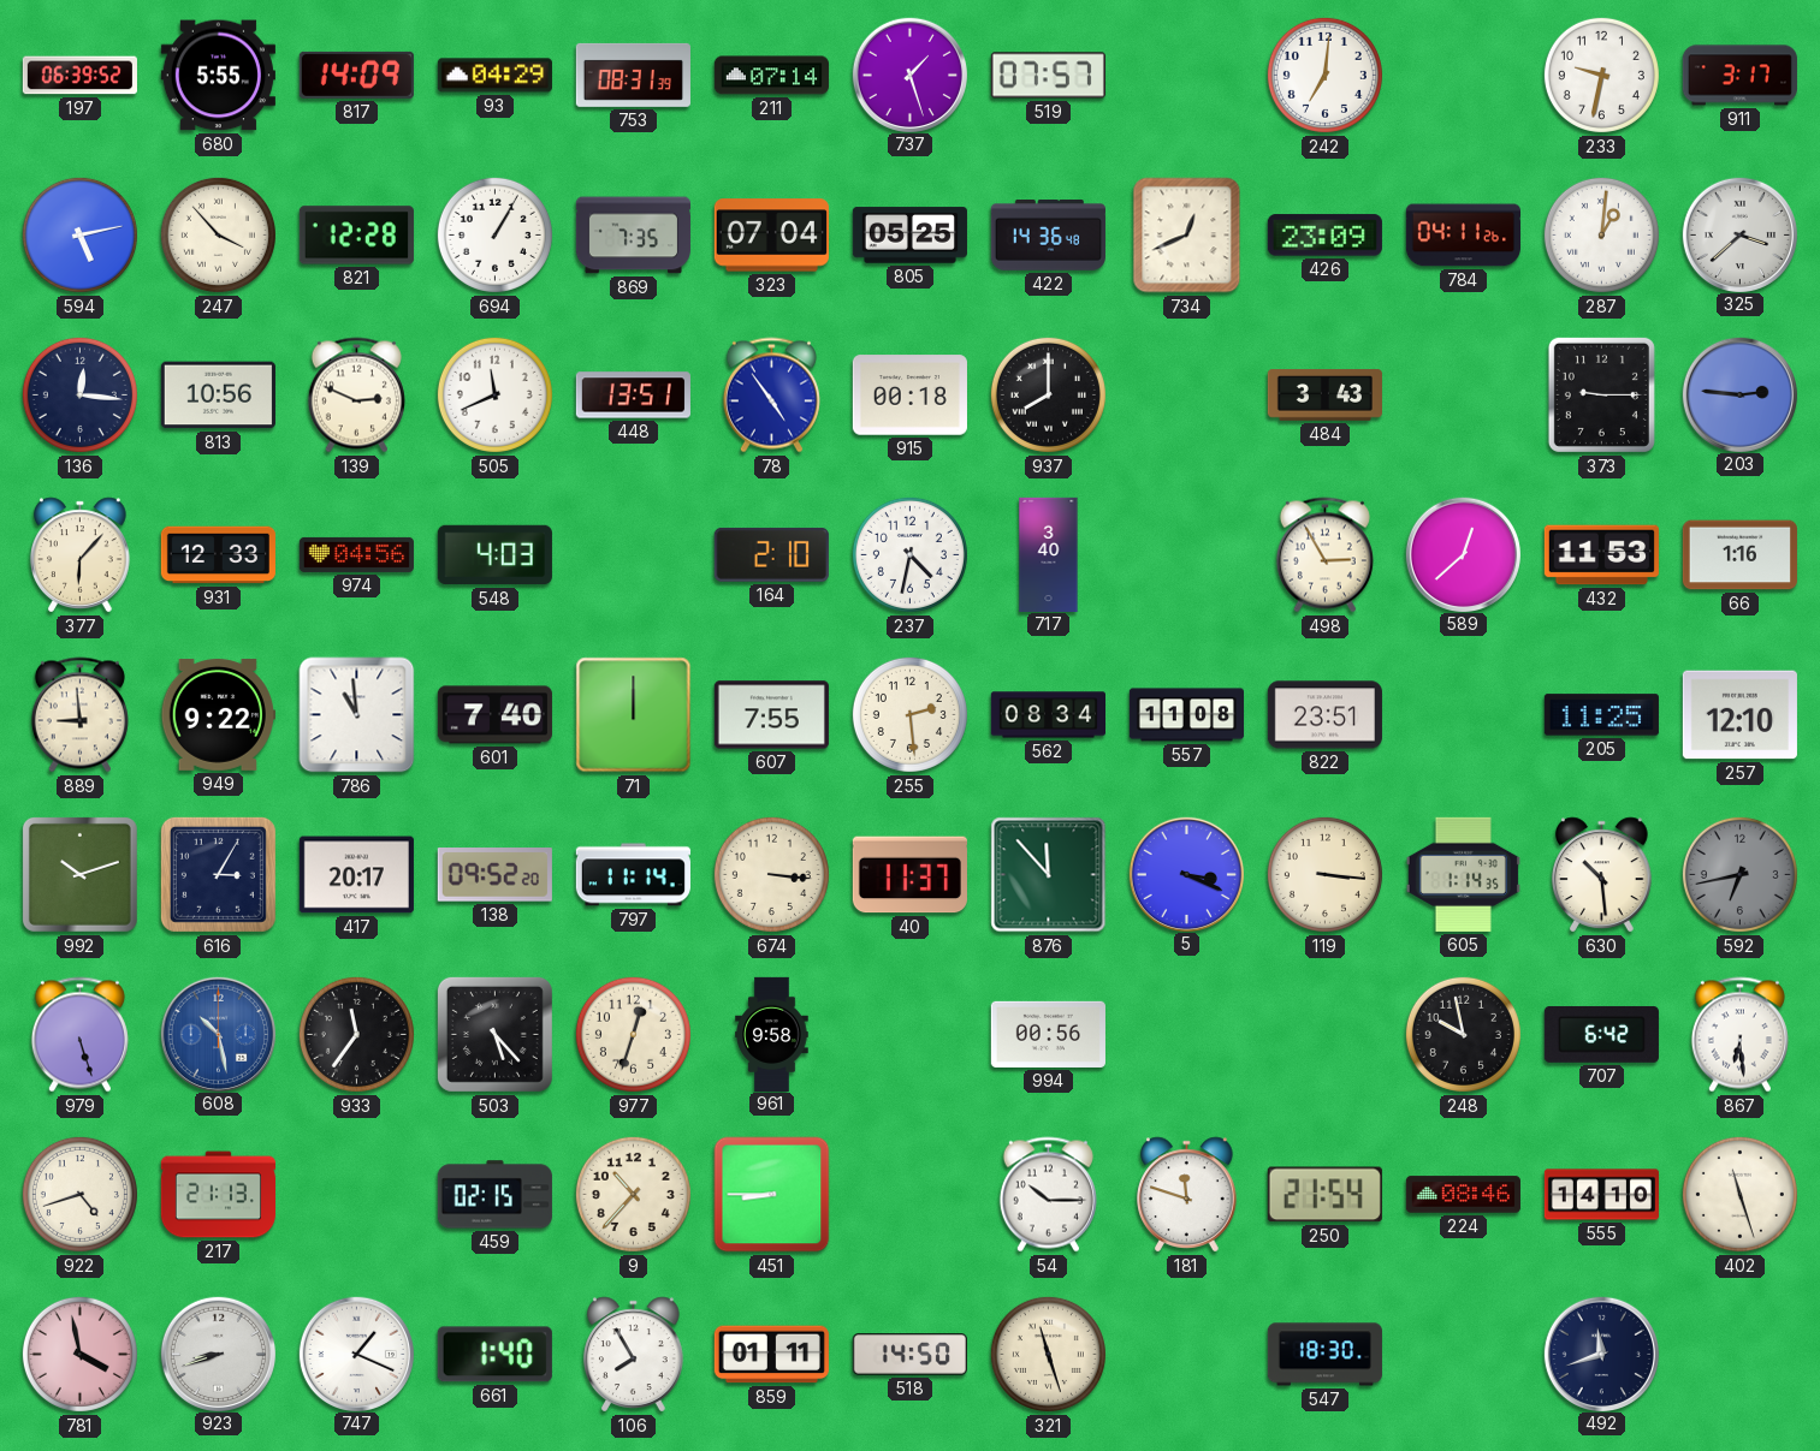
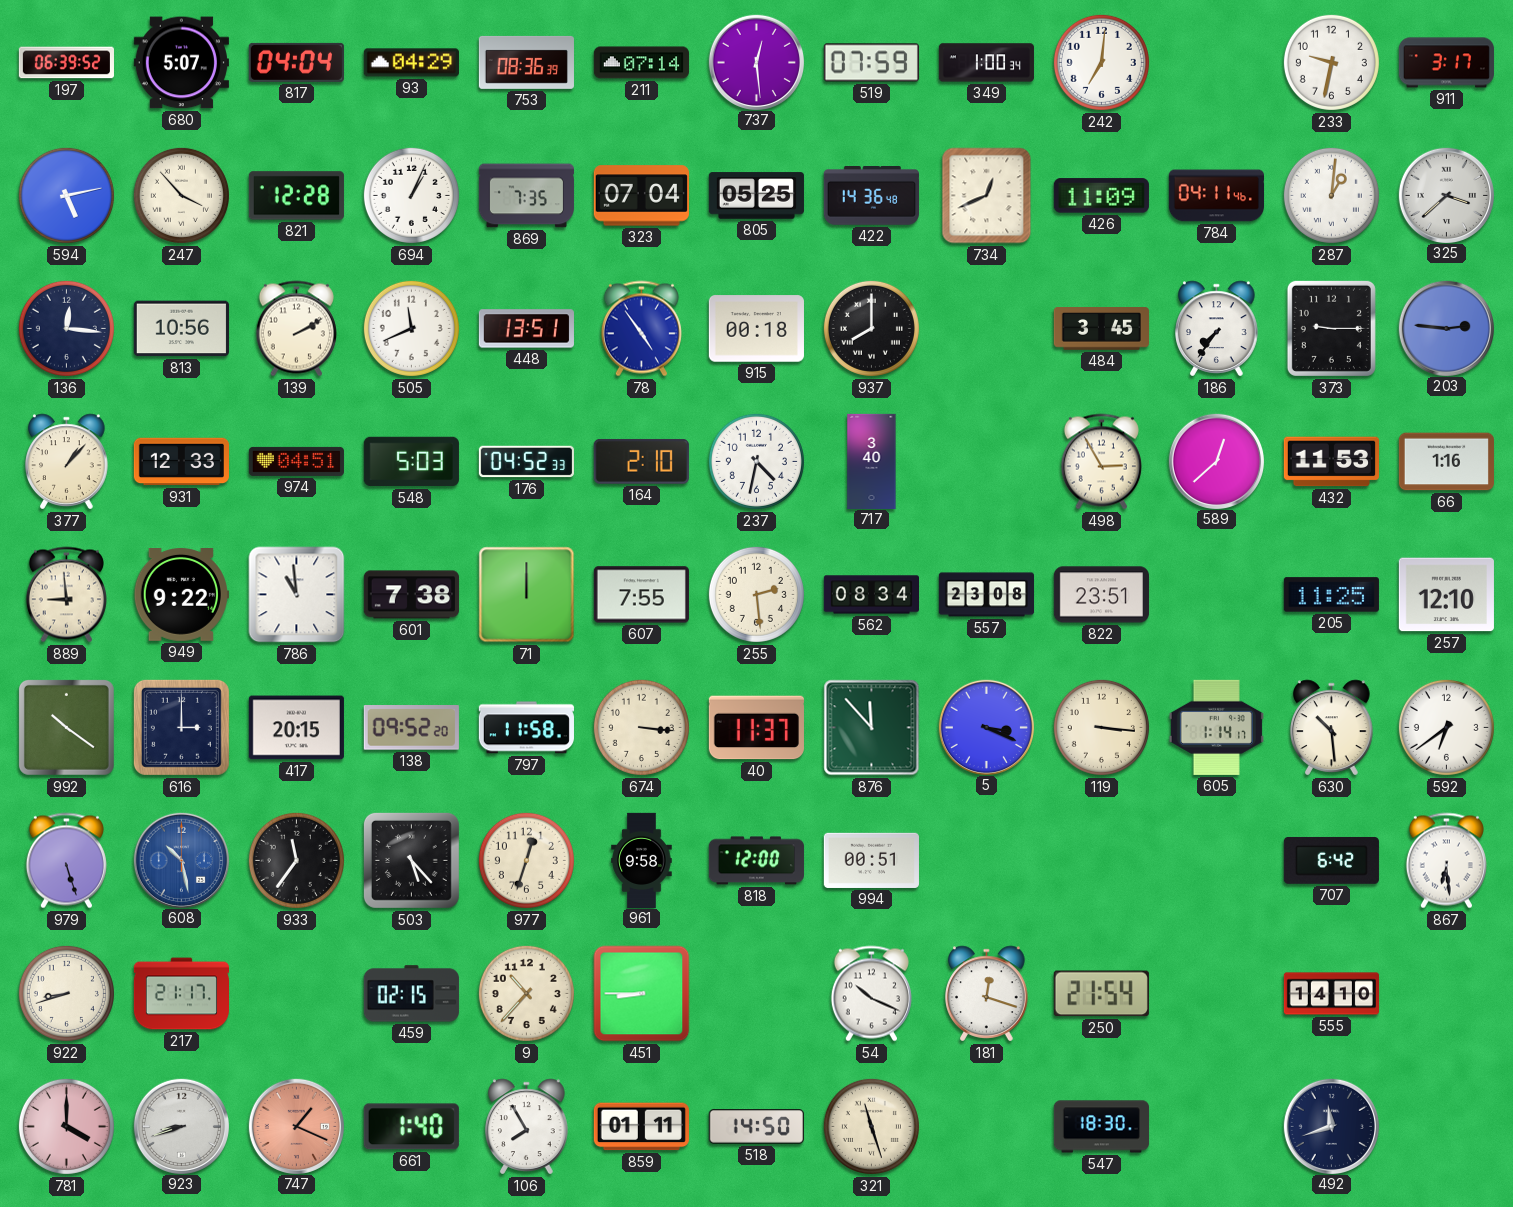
680: 5:55 -> 5:07
817: 14:09 -> 04:04
753: 08:31 -> 08:36
737: 1:27 -> 12:29
519: 07:57 -> 07:59
349: none -> 1:00
694: 1:05 -> 1:04
426: 23:09 -> 11:09
784: 04:11:26 -> 04:11:46
139: 2:49 -> 2:10
484: 3:43 -> 3:45
186: none -> 7:36
377: 6:07 -> 1:07
974: 04:56 -> 04:51
548: 4:03 -> 5:03
176: none -> 04:52
601: 7:40 -> 7:38
557: 11:08 -> 23:08
992: 10:12 -> 10:21
616: 3:05 -> 3:00
417: 20:17 -> 20:15
797: 11:14 -> 11:58
605: 1:14:35 -> 1:14:17
592: 6:43 -> 6:39
592 dial: grey -> white
818: none -> 12:00
994: 00:56 -> 00:51
248: 9:58 -> none
922: 4:42 -> 8:42
217: 21:13 -> 21:17
54: 10:15 -> 10:19
181: 11:48 -> 12:18
224: 08:46 -> none
402: 11:27 -> none
781: 3:58 -> 4:00
747 dial: white -> salmon
